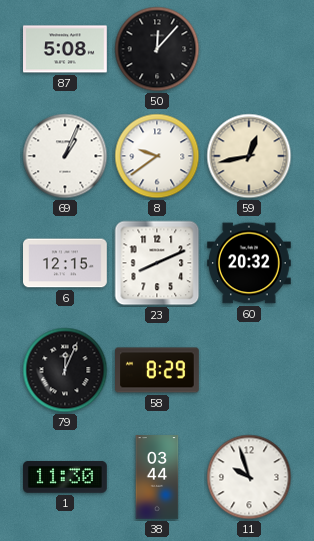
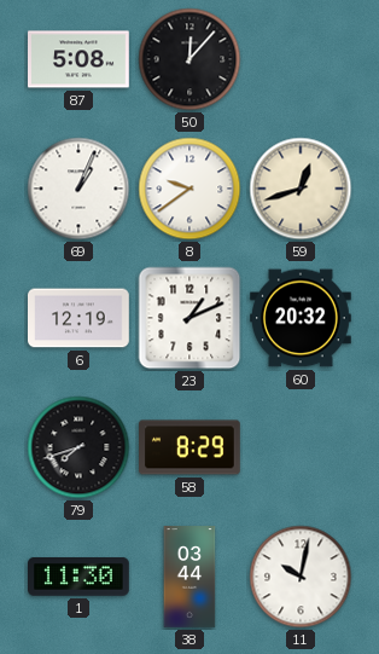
59: 12:43 -> 12:42
6: 12:15 -> 12:19
23: 8:11 -> 1:11
79: 12:04 -> 7:42
11: 9:57 -> 10:02
